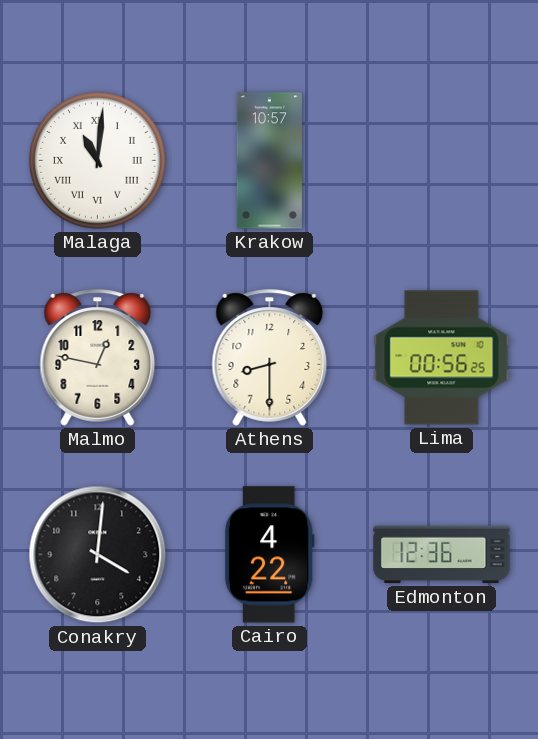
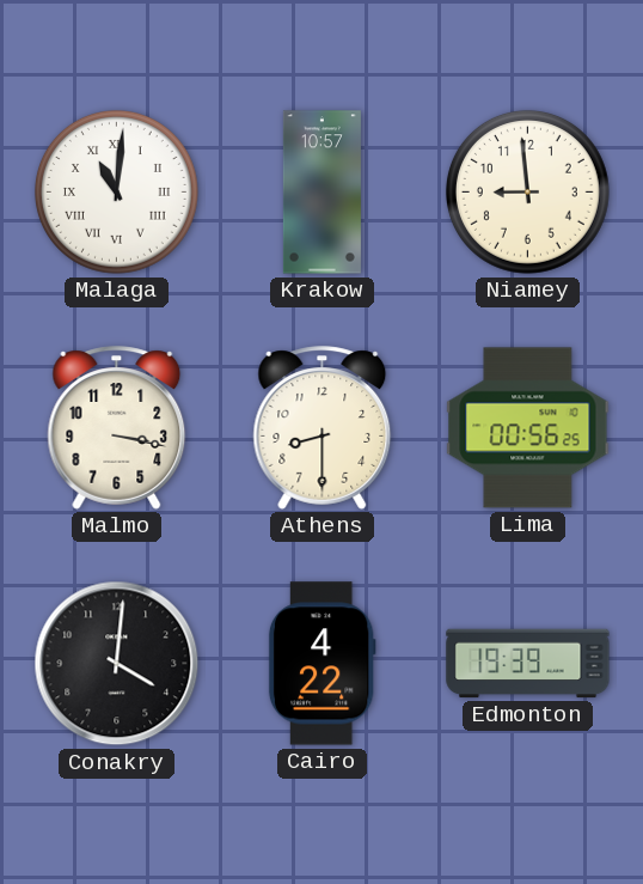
Niamey: none -> 8:59
Malmo: 12:47 -> 3:17
Edmonton: 12:36 -> 19:39
